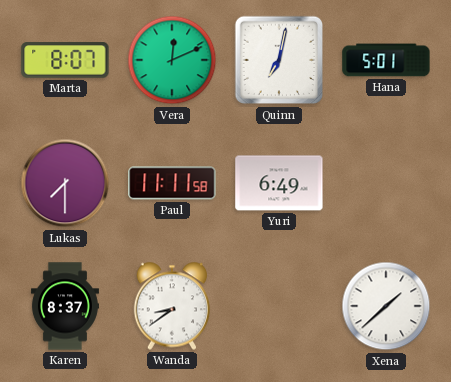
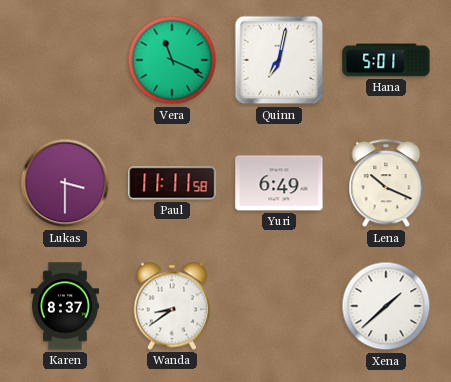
Marta: 8:07 -> none
Vera: 12:11 -> 11:19
Lukas: 7:30 -> 3:30
Lena: none -> 10:19
